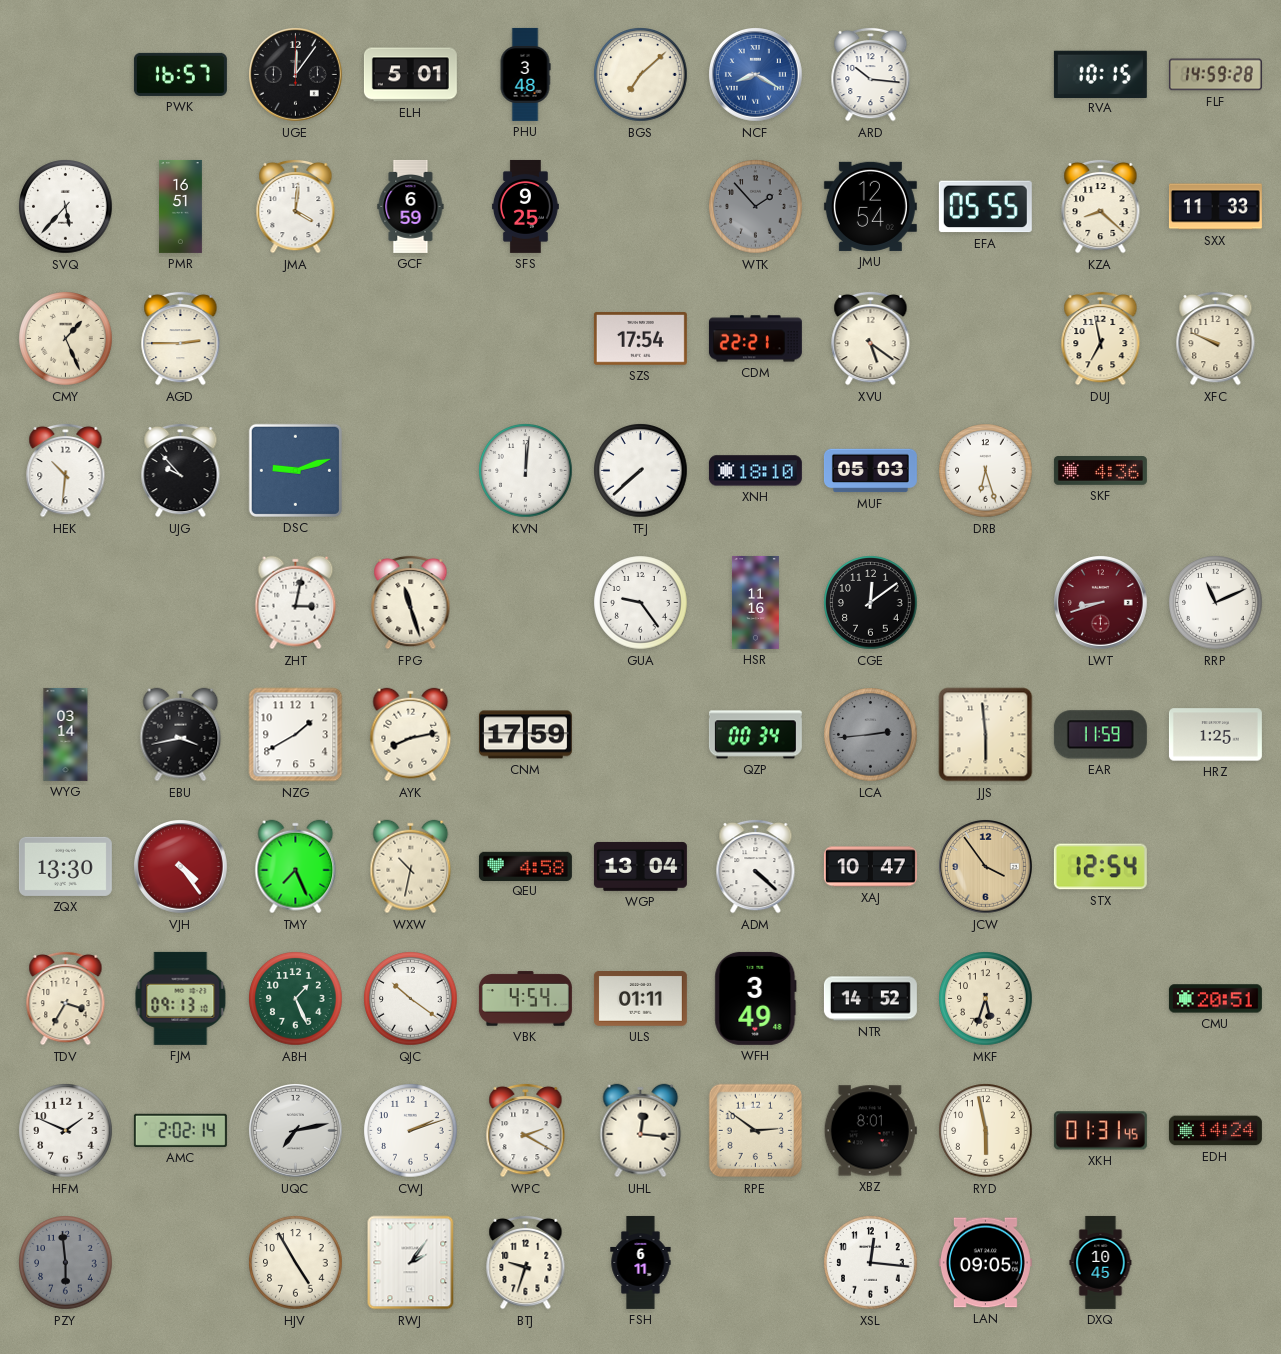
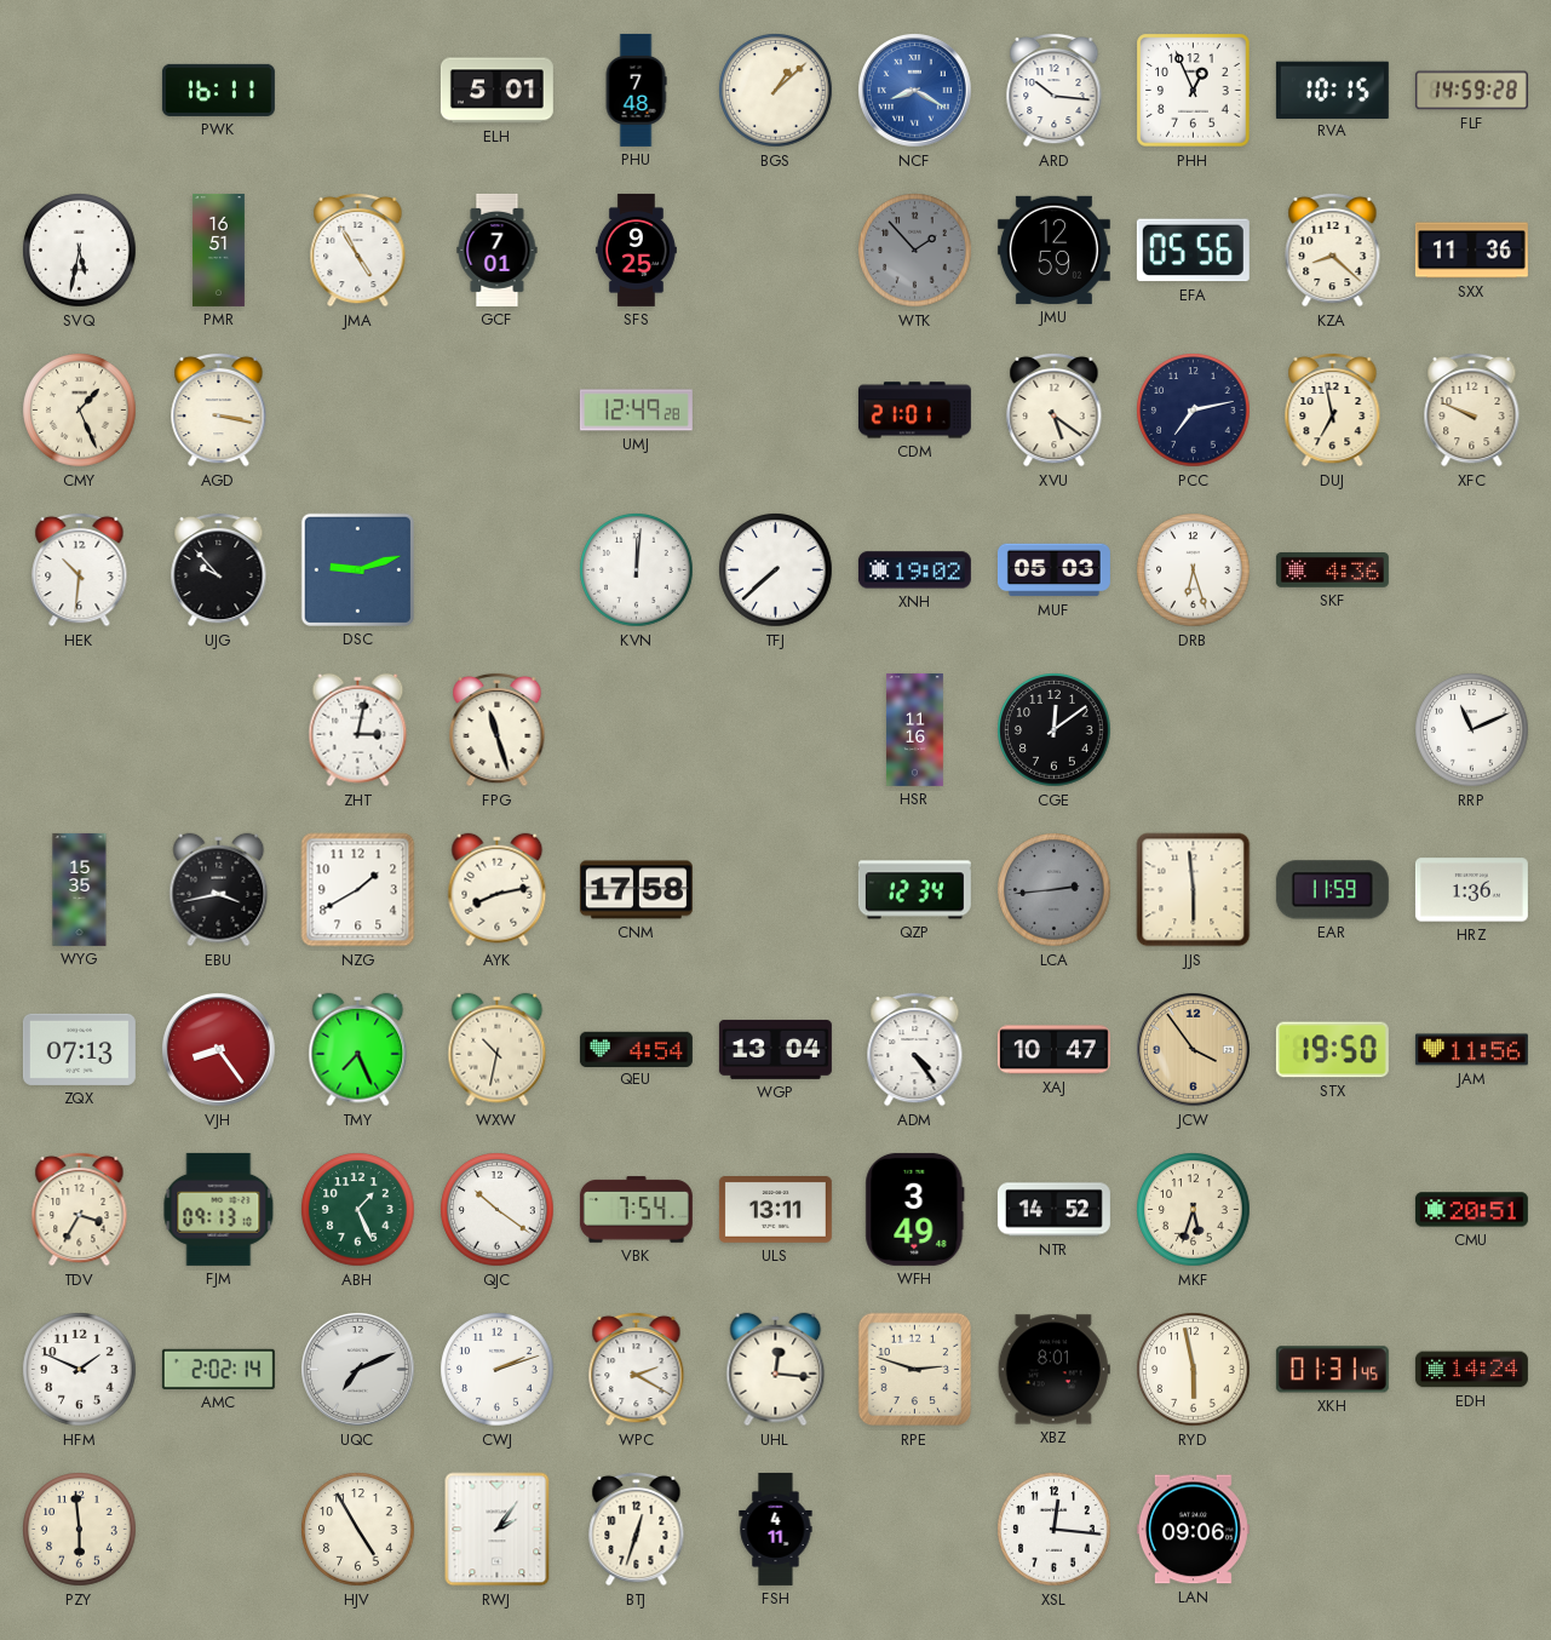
PWK: 16:57 -> 16:11
UGE: 12:06 -> none
PHU: 3:48 -> 7:48
BGS: 7:08 -> 1:08
PHH: none -> 12:56
SVQ: 5:37 -> 5:32
JMA: 4:01 -> 4:55
GCF: 6:59 -> 7:01
JMU: 12:54 -> 12:59
EFA: 05:55 -> 05:56
SXX: 11:33 -> 11:36
AGD: 2:45 -> 3:17
UMJ: none -> 12:49
SZS: 17:54 -> none
CDM: 22:21 -> 21:01
PCC: none -> 7:13
XNH: 18:10 -> 19:02
GUA: 9:24 -> none
LWT: 8:42 -> none
WYG: 03:14 -> 15:35
CNM: 17:59 -> 17:58
QZP: 00:34 -> 12:34
HRZ: 1:25 -> 1:36
ZQX: 13:30 -> 07:13
VJH: 4:24 -> 8:24
QEU: 4:58 -> 4:54
ADM: 4:22 -> 4:24
STX: 12:54 -> 19:50
JAM: none -> 11:56
VBK: 4:54 -> 7:54
ULS: 01:11 -> 13:11
UQC: 7:13 -> 7:11
RPE: 2:51 -> 2:48
PZY dial: grey -> cream
BTJ: 9:33 -> 12:33
FSH: 6:11 -> 4:11
LAN: 09:05 -> 09:06
DXQ: 10:45 -> none
